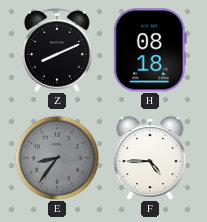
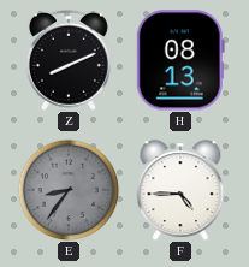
H: 08:18 -> 08:13
